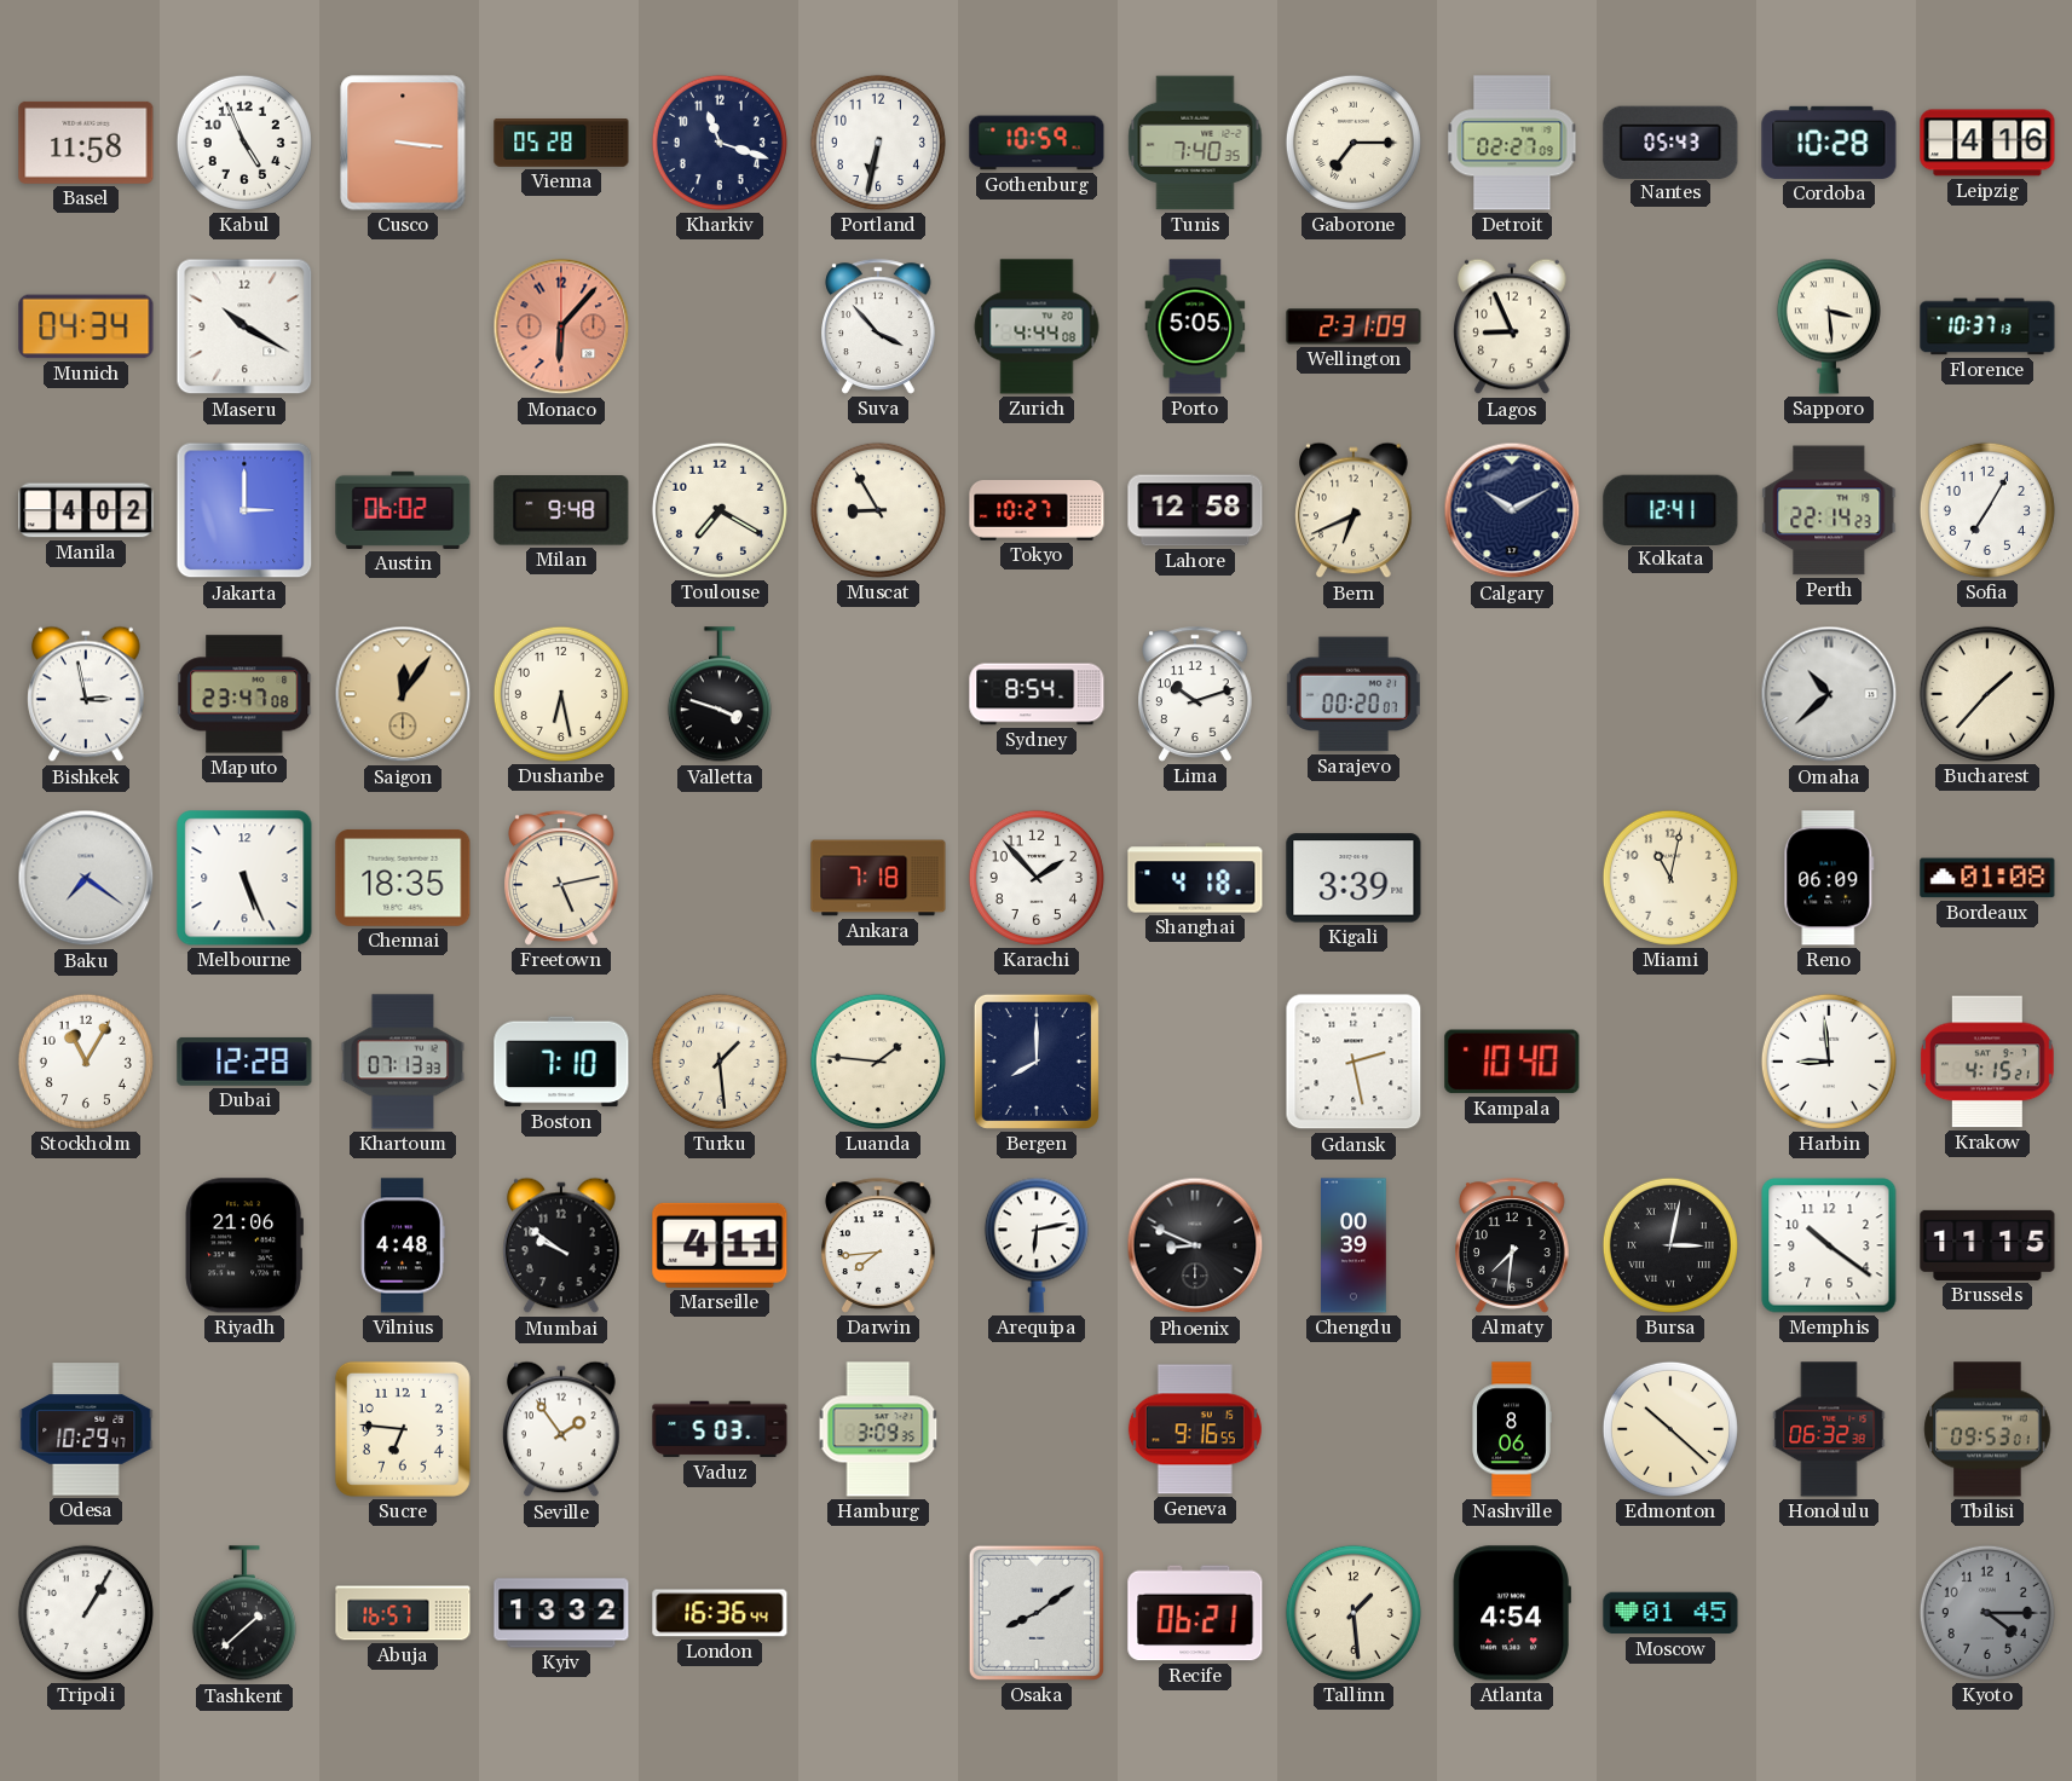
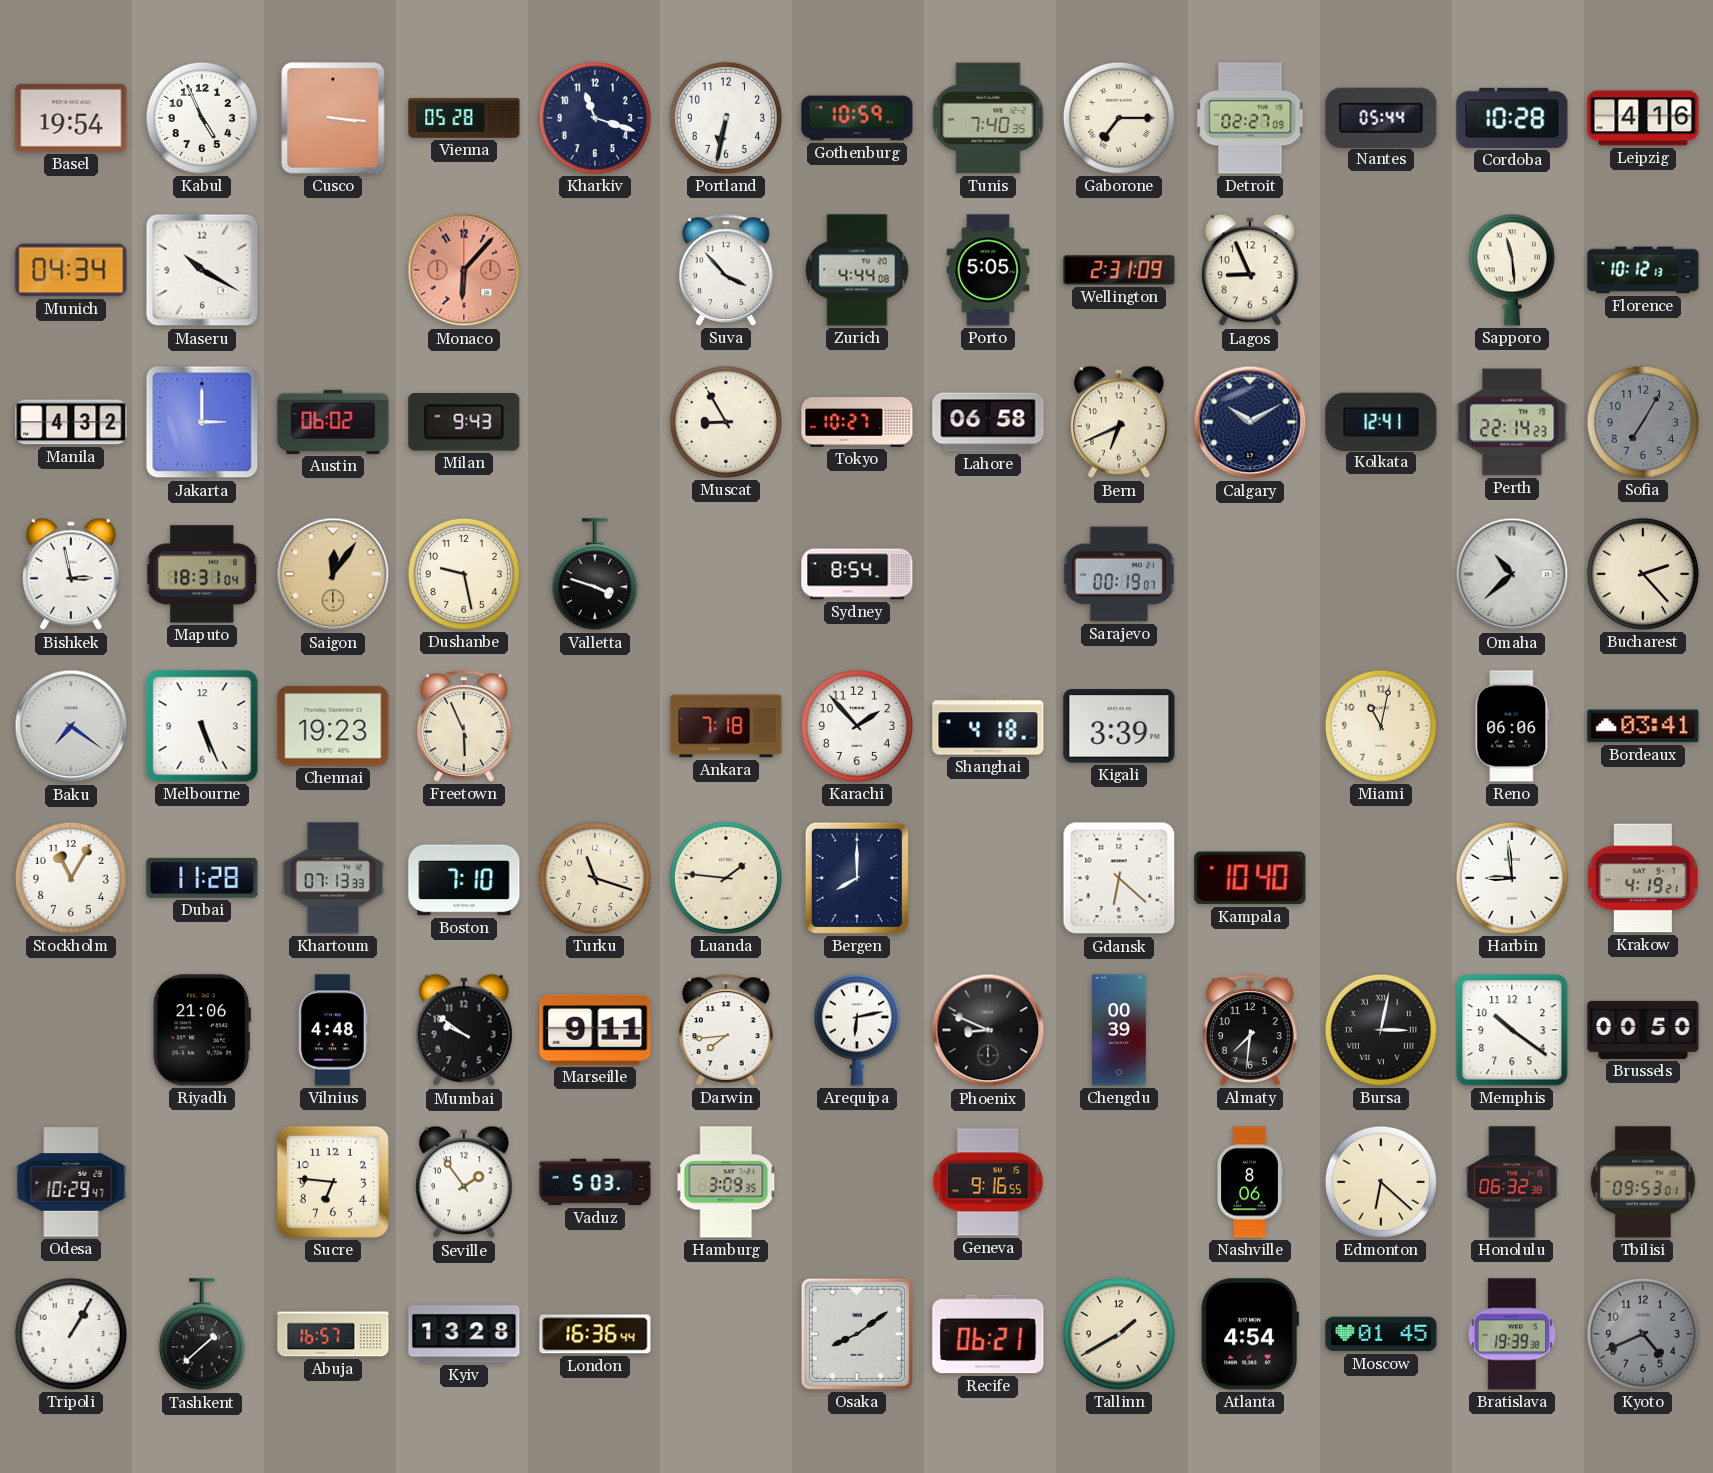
Basel: 11:58 -> 19:54
Nantes: 05:43 -> 05:44
Sapporo: 3:29 -> 11:29
Florence: 10:37 -> 10:12
Manila: 4:02 -> 4:32
Milan: 9:48 -> 9:43
Toulouse: 7:20 -> none
Lahore: 12:58 -> 06:58
Sofia dial: white -> grey
Maputo: 23:47 -> 18:31
Dushanbe: 6:28 -> 9:28
Lima: 10:12 -> none
Sarajevo: 00:20 -> 00:19
Bucharest: 1:37 -> 2:23
Chennai: 18:35 -> 19:23
Freetown: 5:13 -> 5:56
Reno: 06:09 -> 06:06
Bordeaux: 01:08 -> 03:41
Dubai: 12:28 -> 11:28
Turku: 1:29 -> 11:18
Gdansk: 2:28 -> 6:22
Krakow: 4:15 -> 4:19
Marseille: 4:11 -> 9:11
Brussels: 11:15 -> 00:50
Edmonton: 10:22 -> 6:22
Kyiv: 13:32 -> 13:28
Tallinn: 1:29 -> 1:40
Bratislava: none -> 19:39
Kyoto: 4:15 -> 4:41
